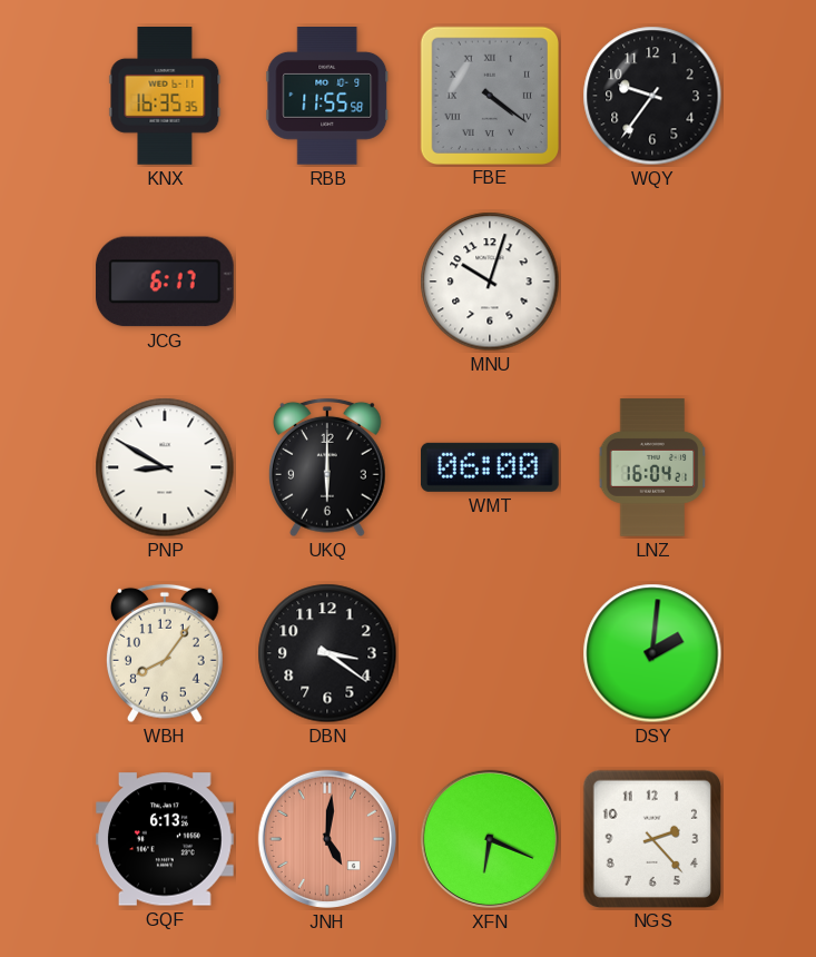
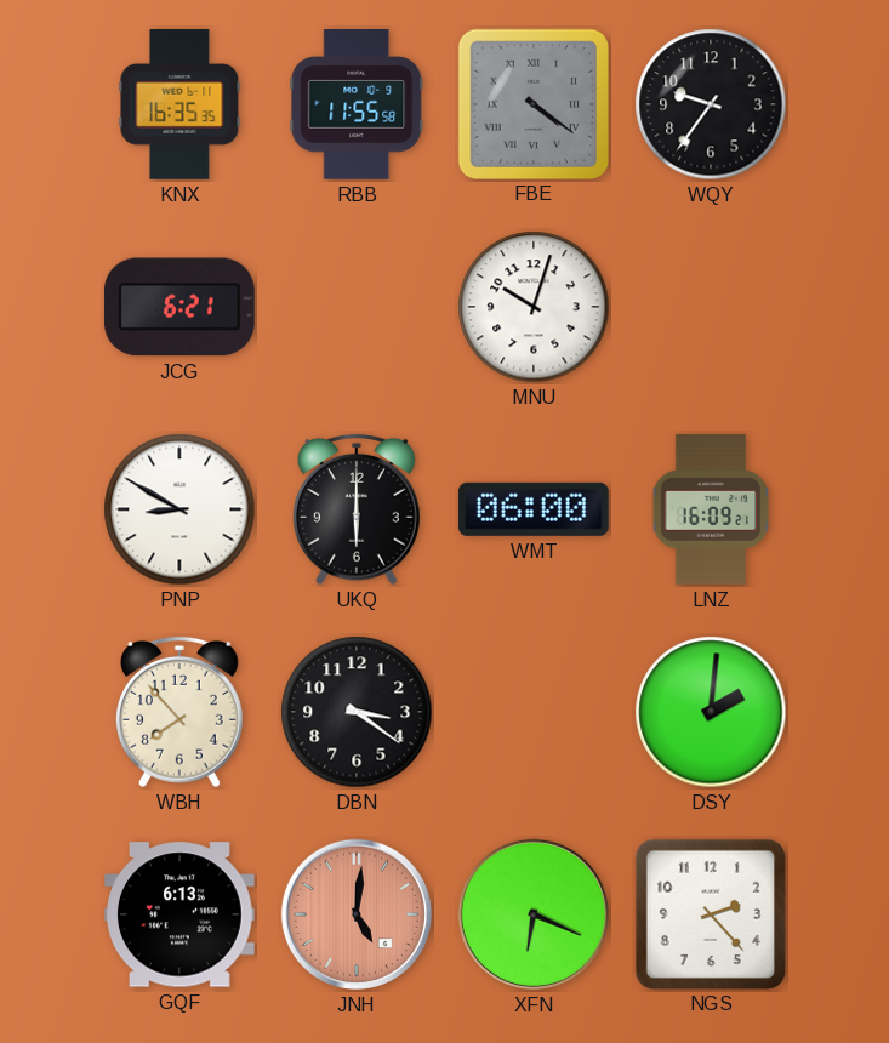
JCG: 6:17 -> 6:21
LNZ: 16:04 -> 16:09
WBH: 8:06 -> 7:53
